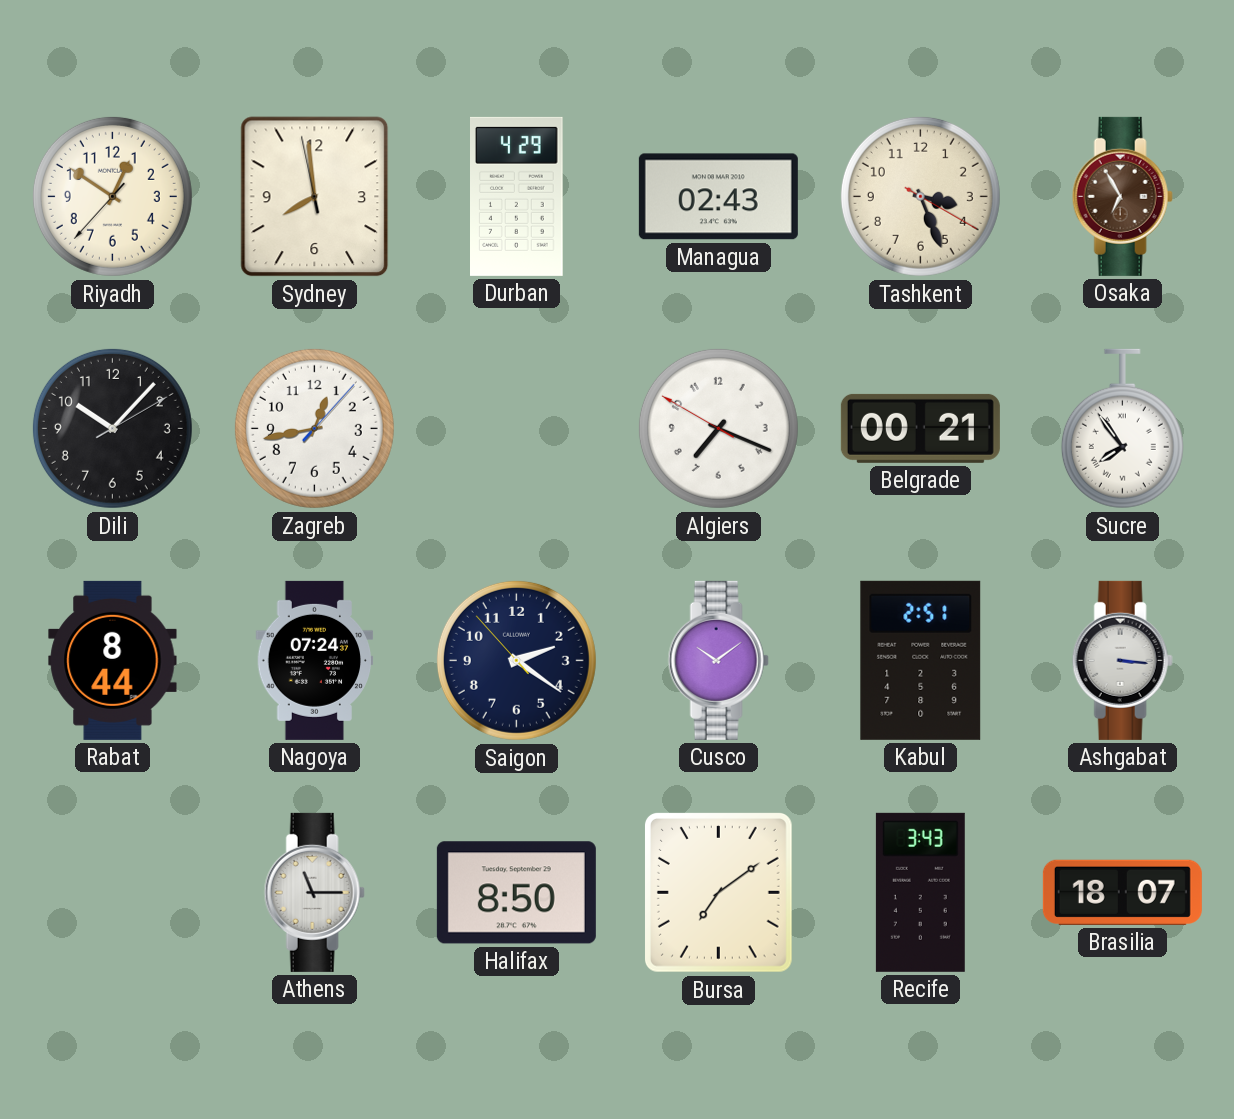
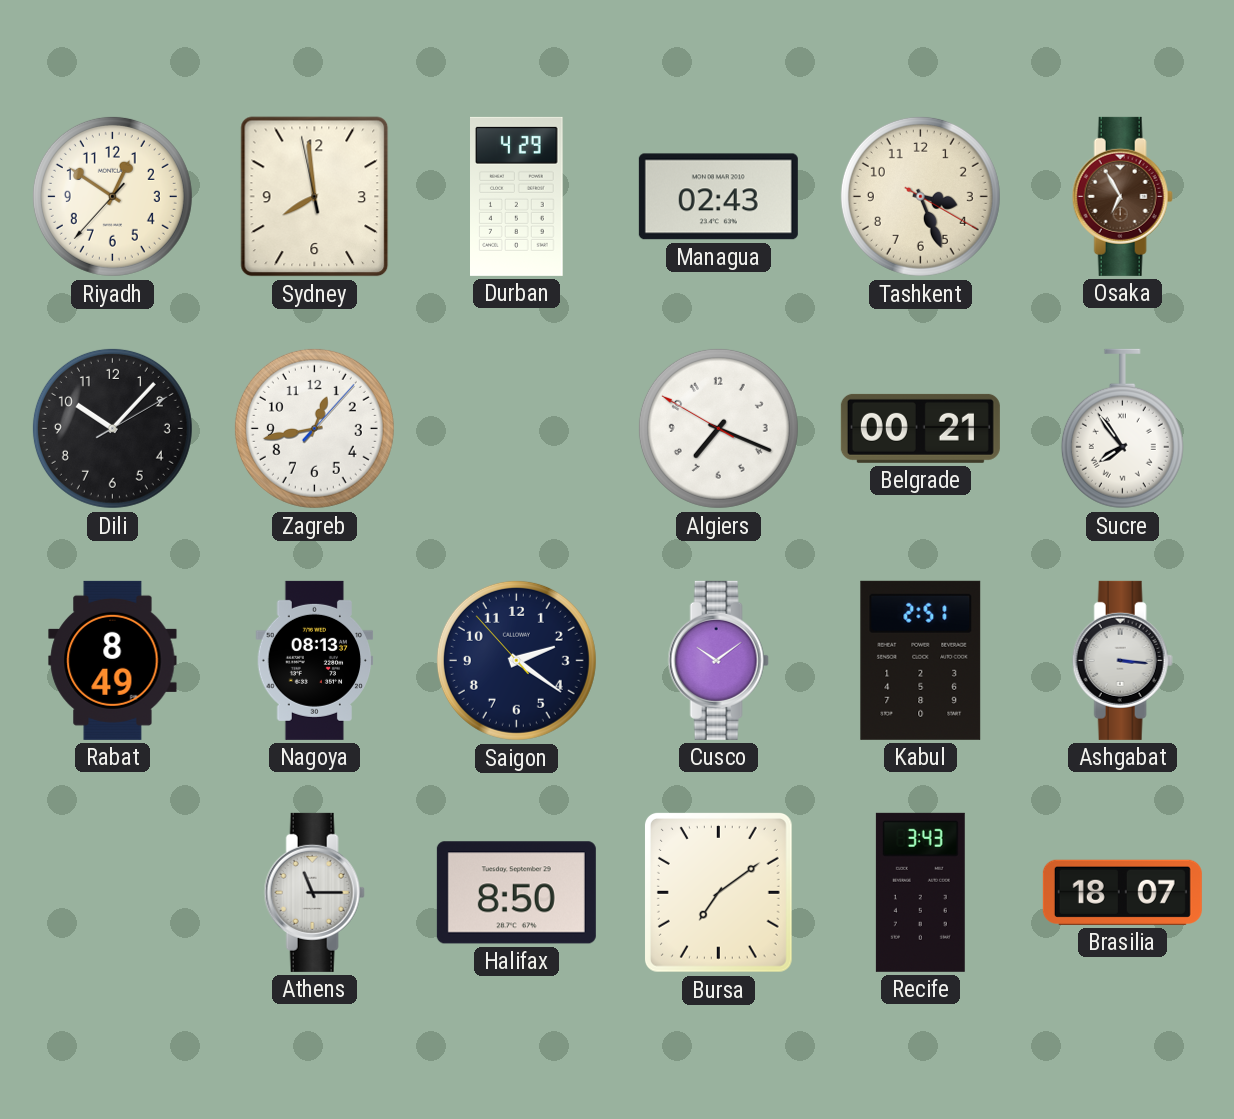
Rabat: 8:44 -> 8:49
Nagoya: 07:24 -> 08:13
